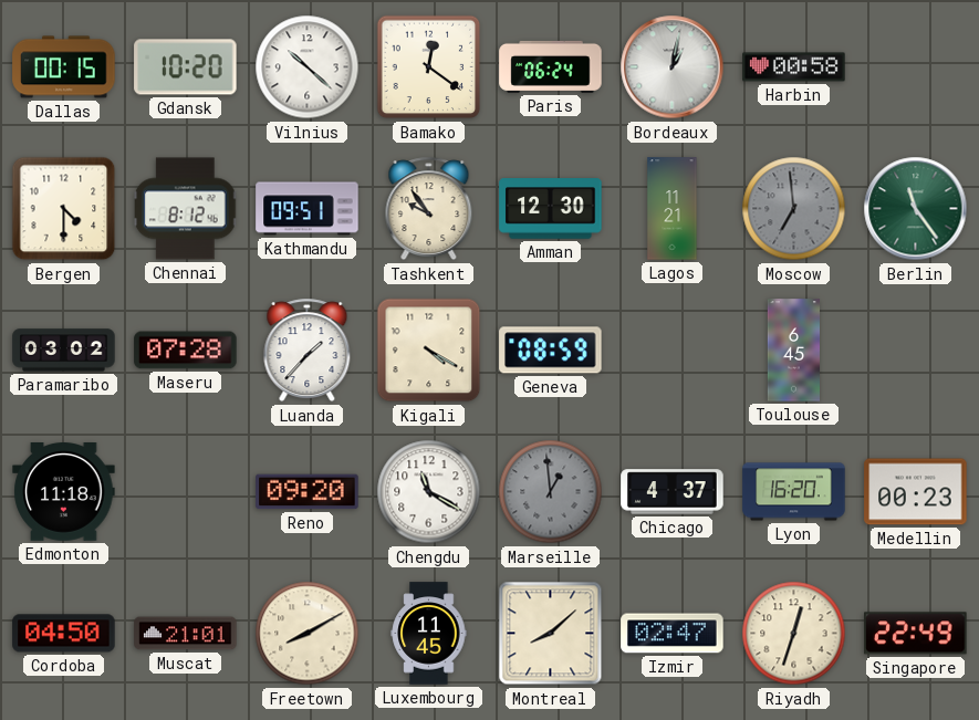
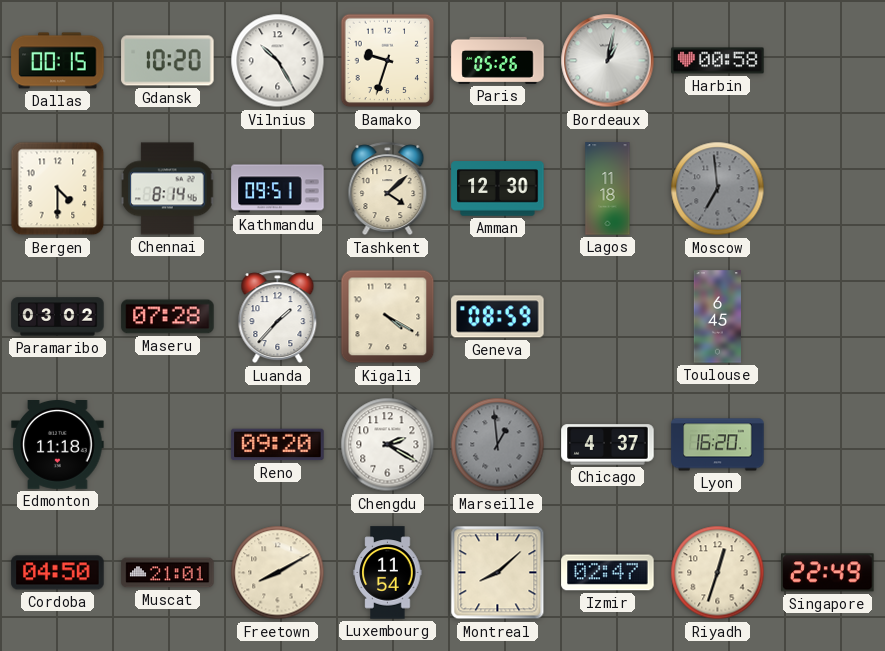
Vilnius: 10:22 -> 10:25
Bamako: 12:21 -> 9:33
Paris: 06:24 -> 05:26
Chennai: 8:12 -> 8:14
Tashkent: 9:54 -> 4:08
Lagos: 11:21 -> 11:18
Berlin: 11:24 -> none
Chengdu: 11:20 -> 2:20
Medellin: 00:23 -> none
Luxembourg: 11:45 -> 11:54
